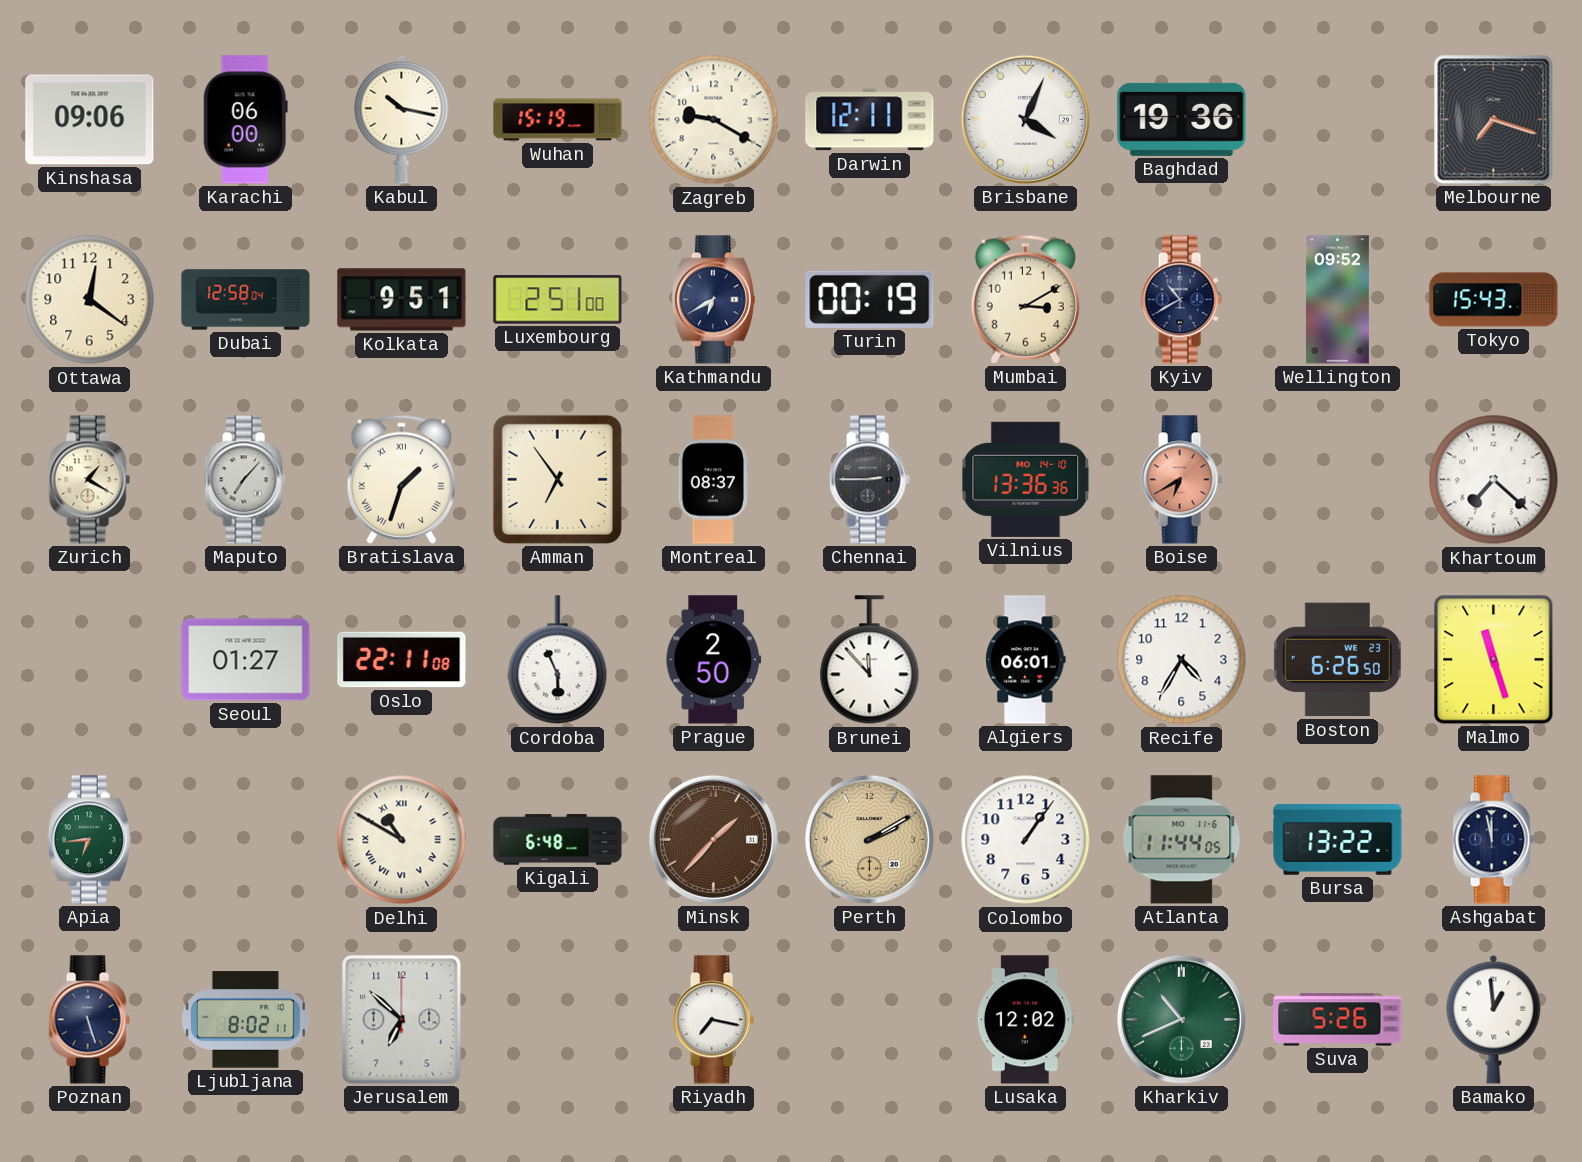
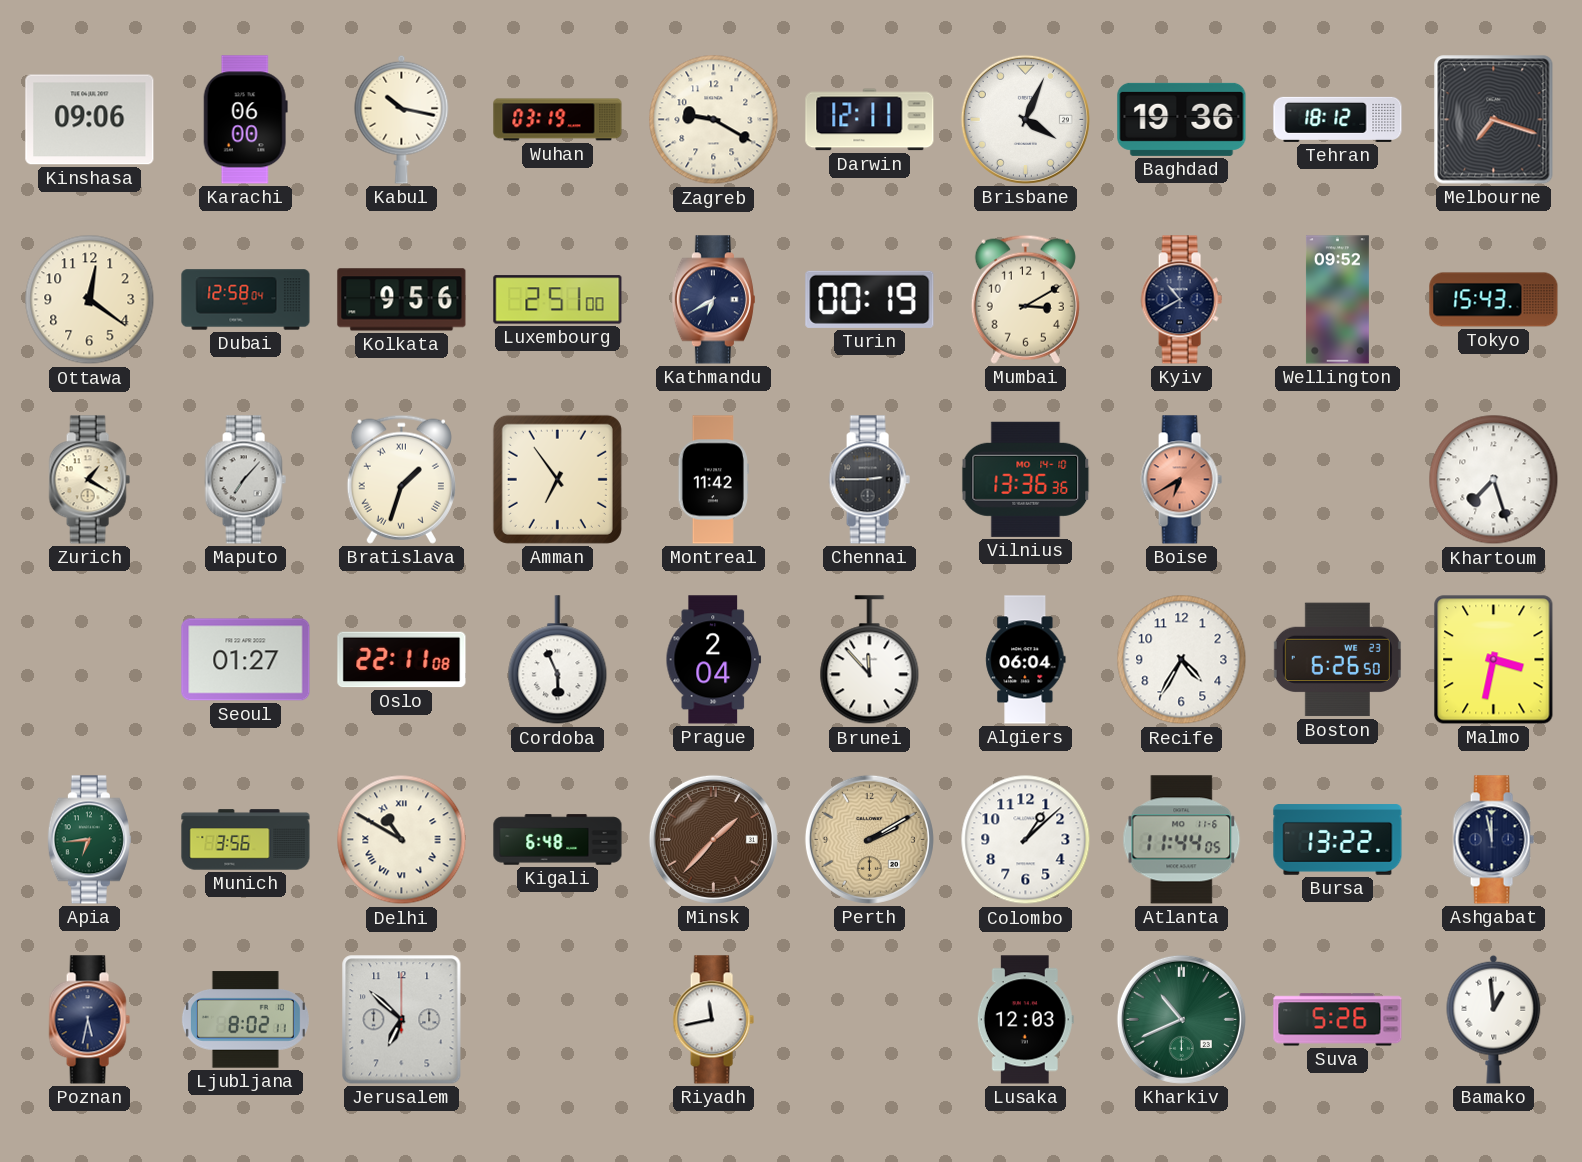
Wuhan: 15:19 -> 03:19
Tehran: none -> 18:12
Kolkata: 9:51 -> 9:56
Montreal: 08:37 -> 11:42
Khartoum: 7:22 -> 7:27
Prague: 2:50 -> 2:04
Algiers: 06:01 -> 06:04
Malmo: 11:27 -> 3:32
Munich: none -> 3:56
Colombo: 1:06 -> 1:08
Poznan: 5:27 -> 5:32
Riyadh: 7:17 -> 11:43
Lusaka: 12:02 -> 12:03
